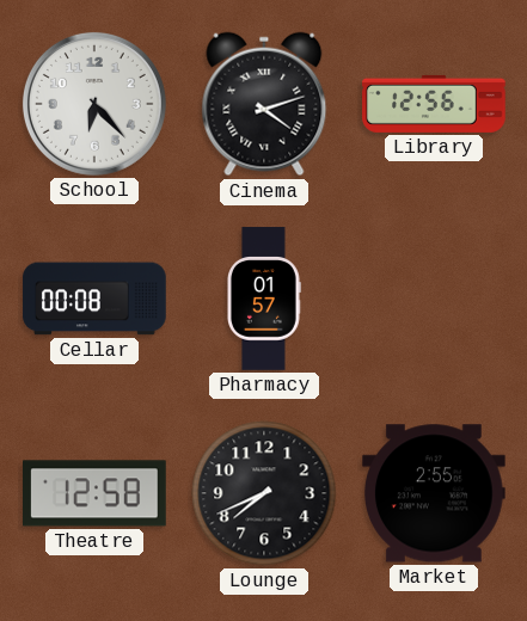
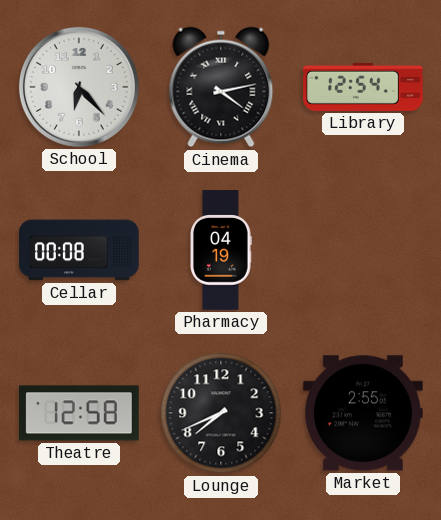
Cinema: 4:12 -> 4:13
Library: 12:56 -> 12:54
Pharmacy: 01:57 -> 04:19
